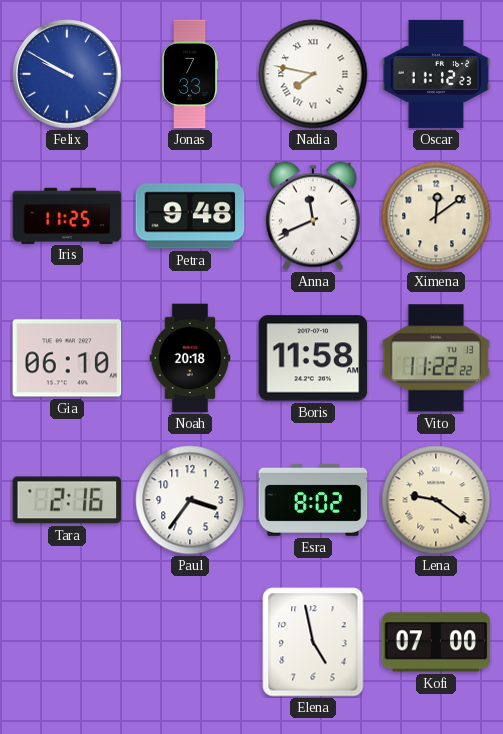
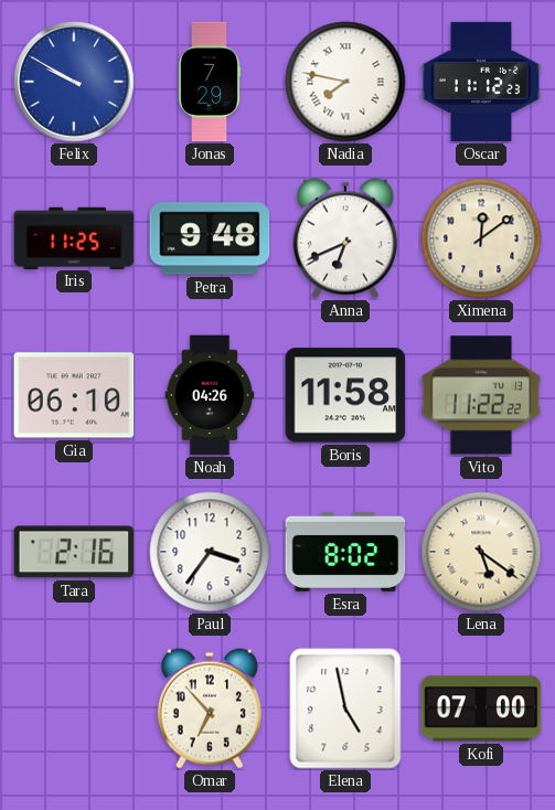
Jonas: 7:33 -> 7:29
Anna: 11:41 -> 6:41
Noah: 20:18 -> 04:26
Lena: 9:21 -> 5:21
Omar: none -> 6:53
